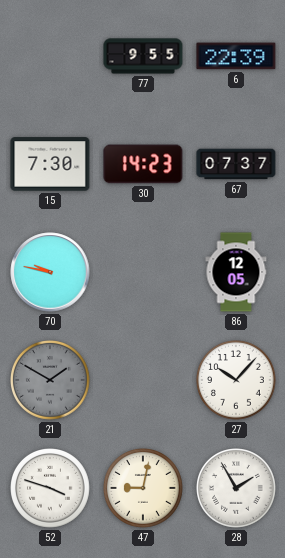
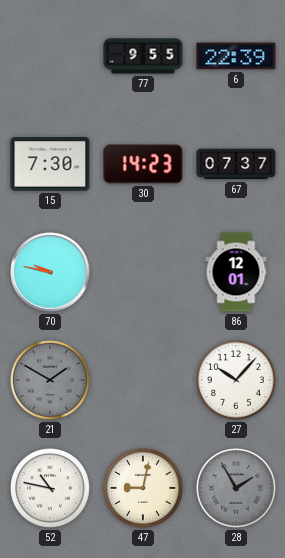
86: 12:05 -> 12:01
52: 3:48 -> 10:47
28 dial: white -> grey
